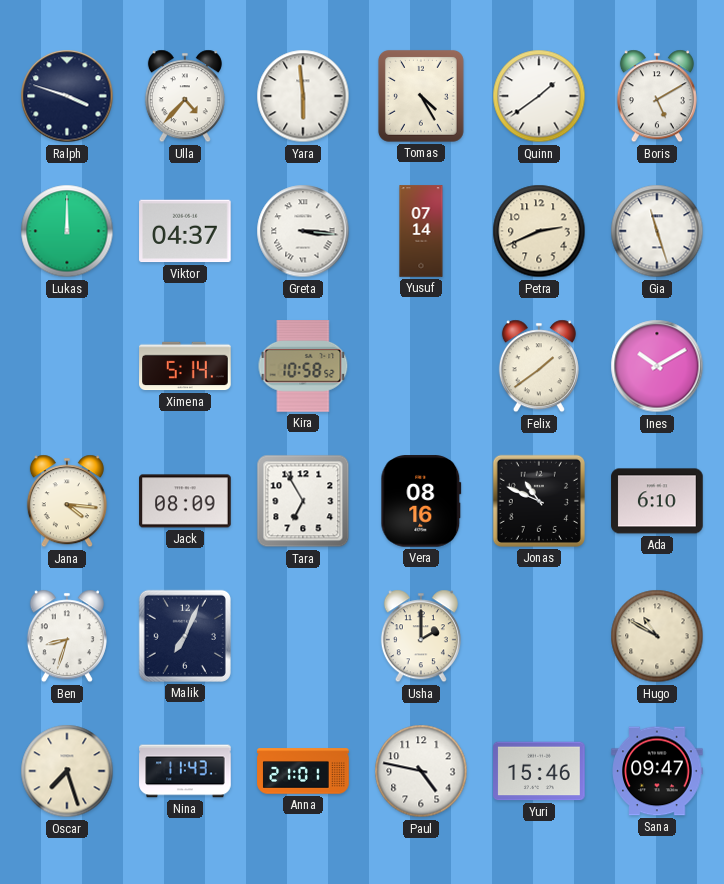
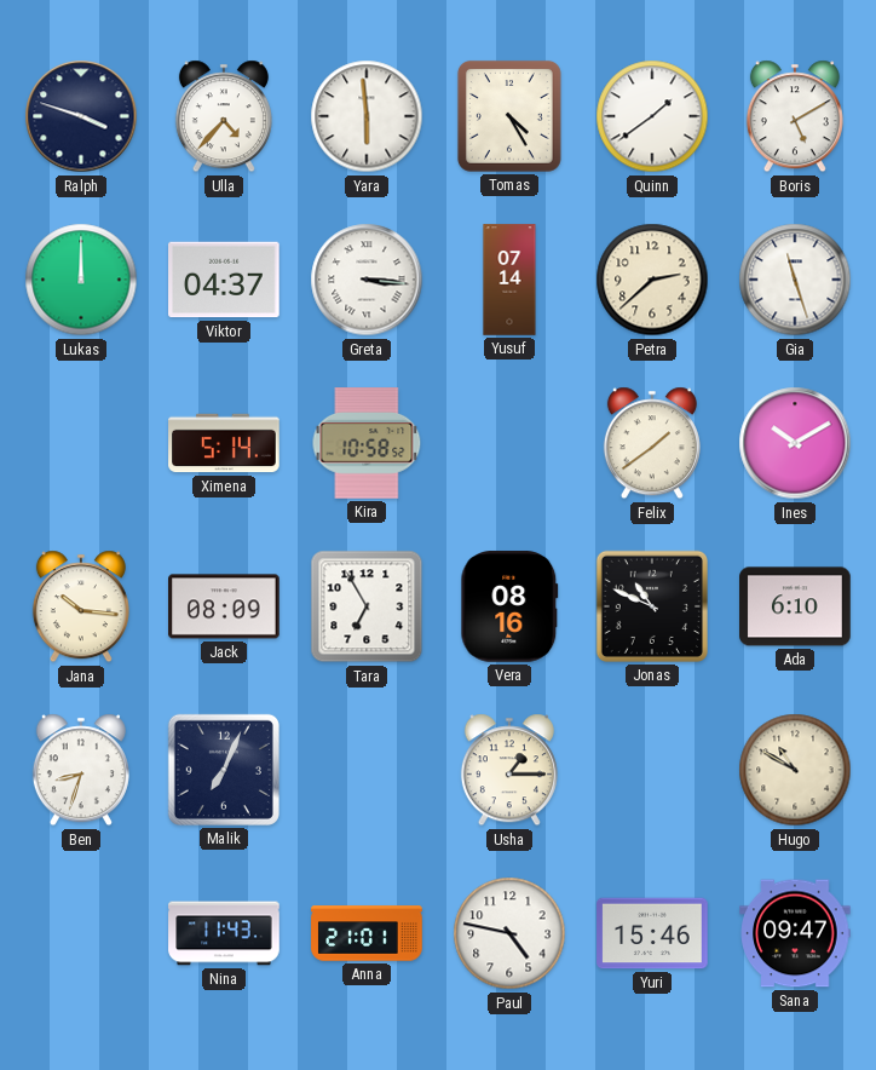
Petra: 2:41 -> 2:38
Jana: 4:16 -> 10:16
Usha: 2:00 -> 1:15
Oscar: 7:27 -> none
